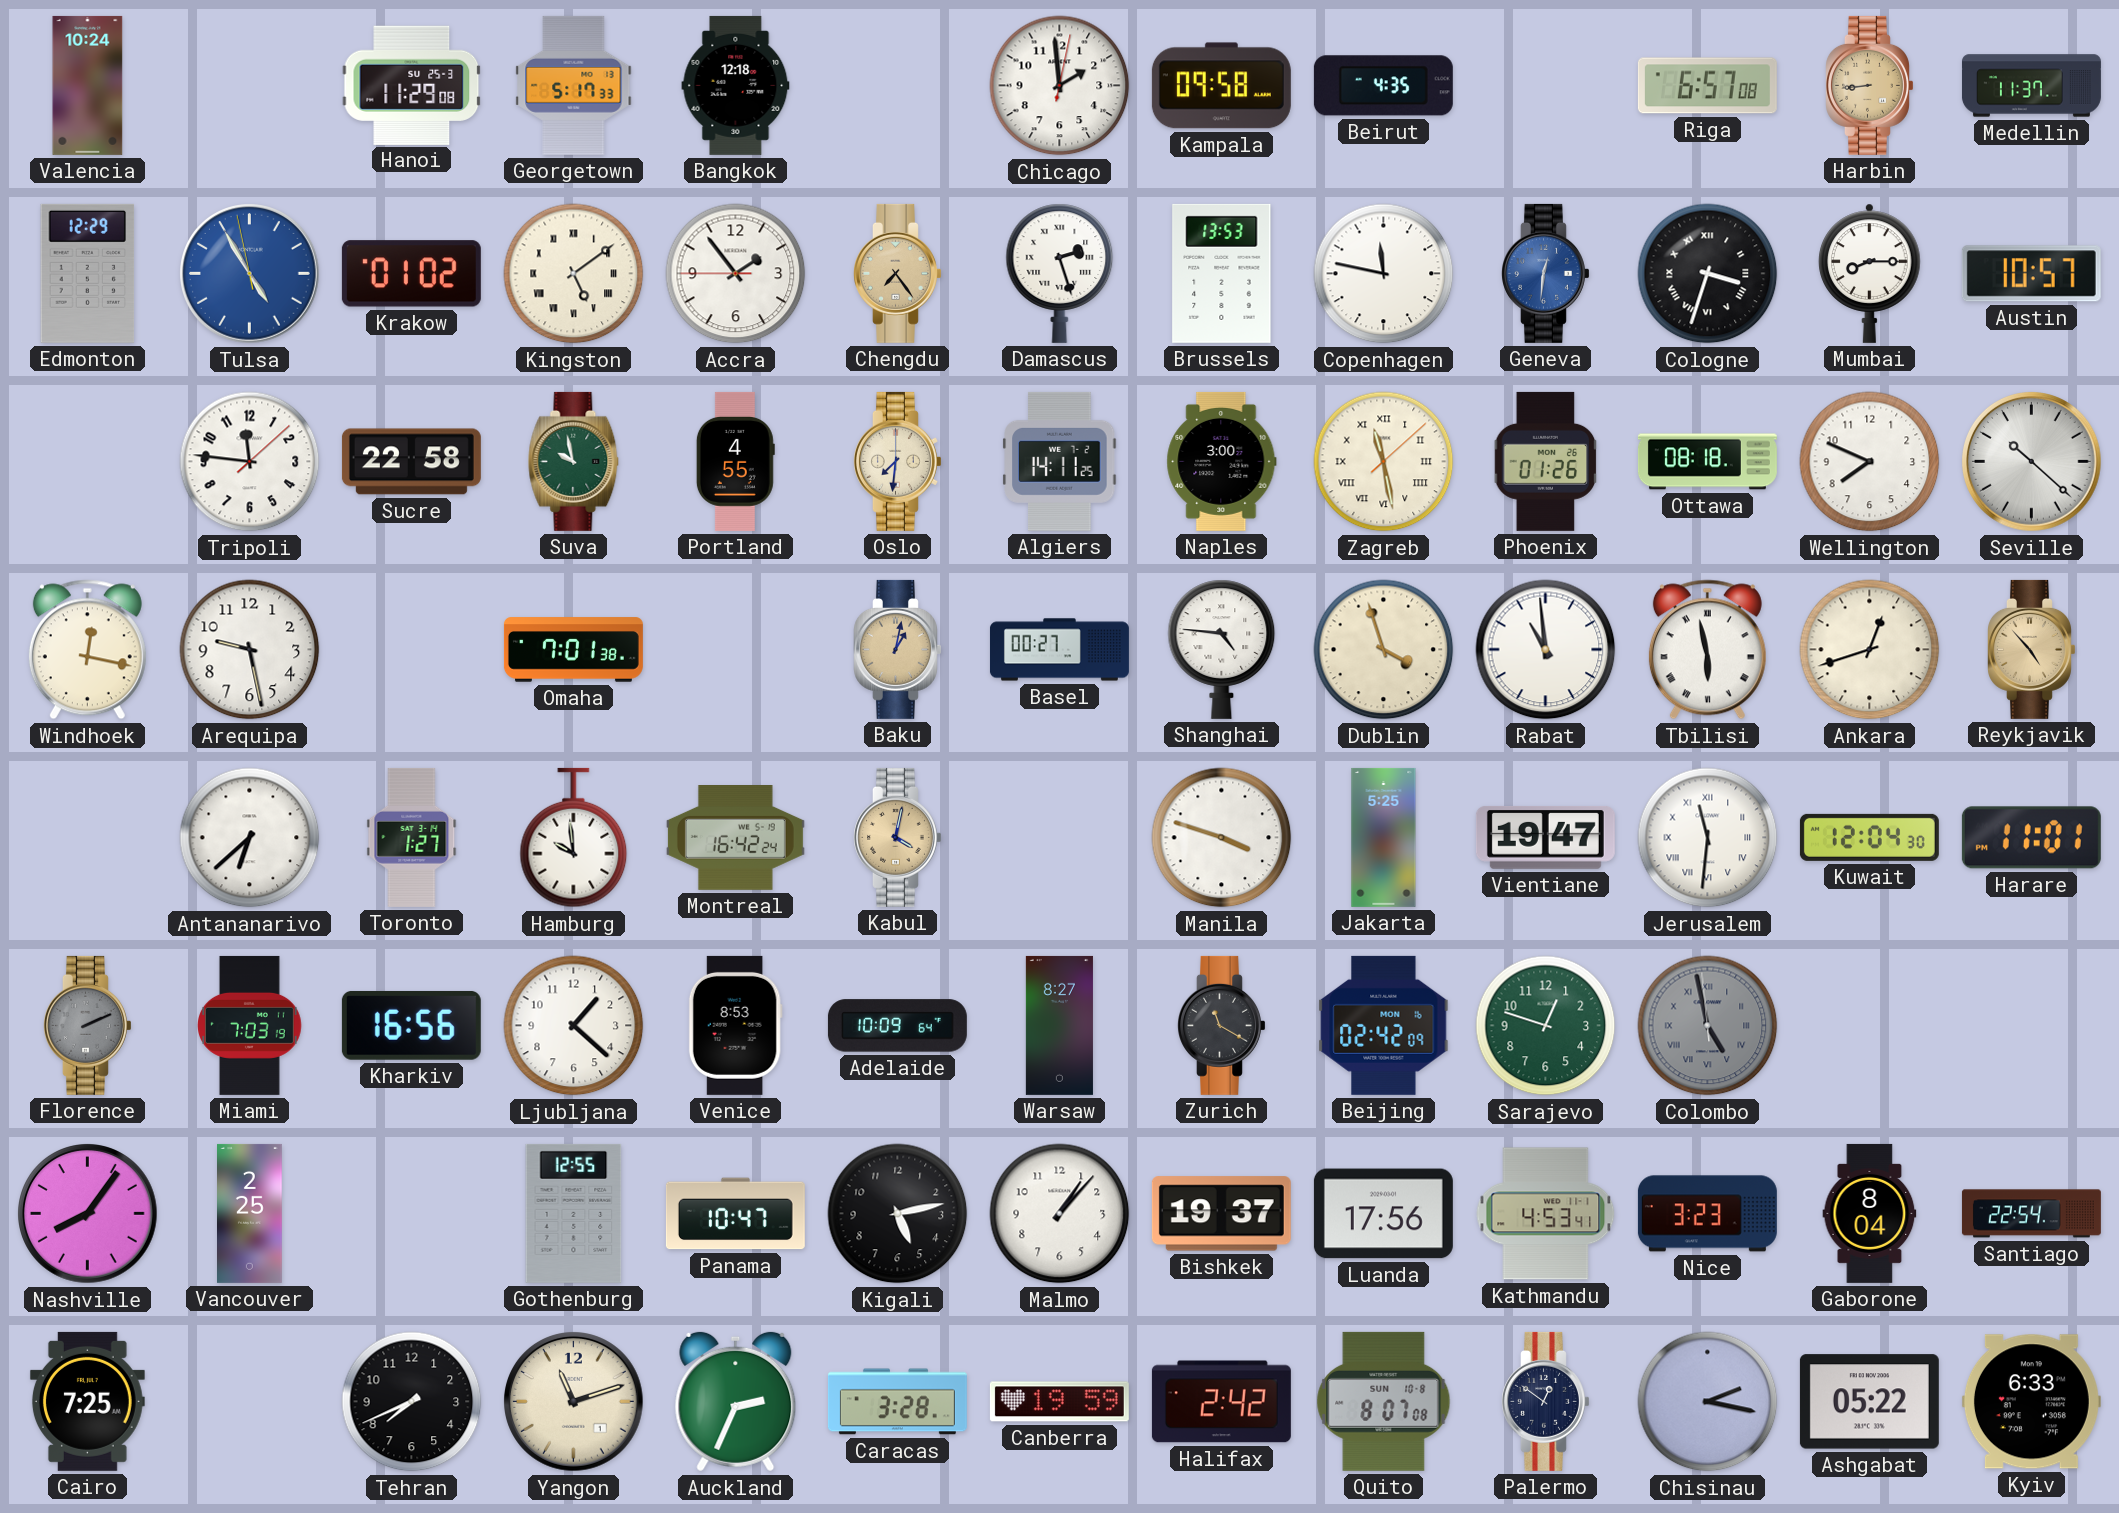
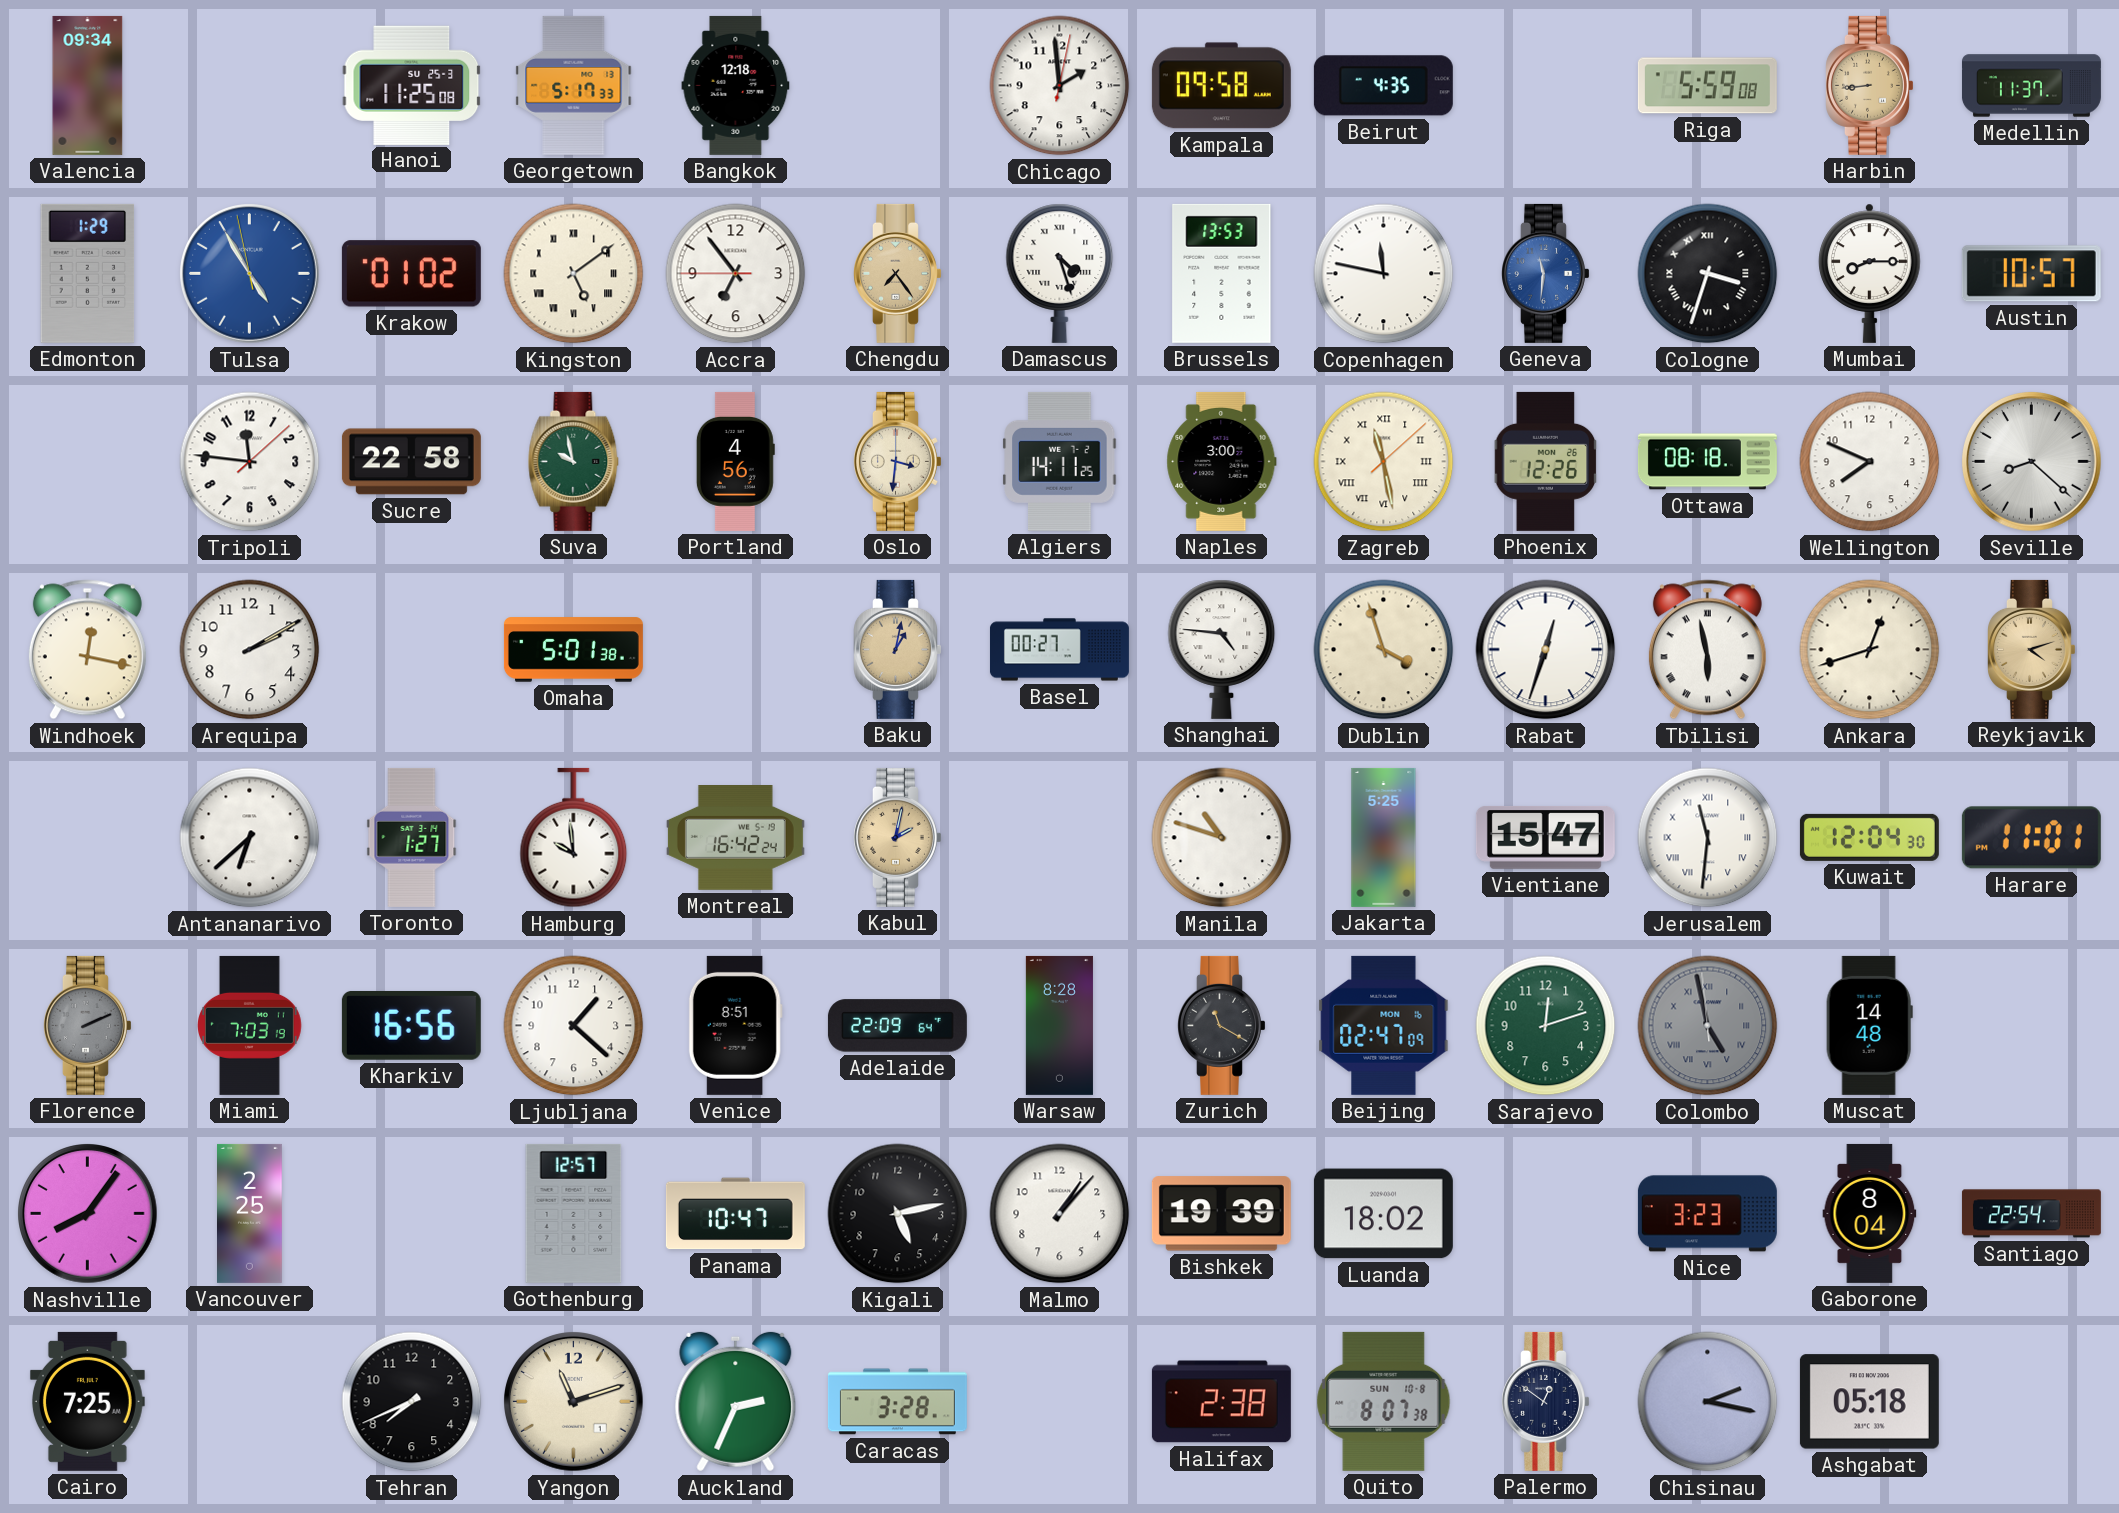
Valencia: 10:24 -> 09:34
Hanoi: 11:29 -> 11:25
Riga: 6:57 -> 5:59
Edmonton: 12:29 -> 1:29
Accra: 1:53 -> 6:53
Damascus: 2:27 -> 4:27
Geneva: 12:31 -> 11:31
Portland: 4:55 -> 4:56
Oslo: 7:31 -> 3:31
Phoenix: 01:26 -> 12:26
Seville: 10:22 -> 8:22
Arequipa: 9:28 -> 2:10
Omaha: 7:01 -> 5:01
Rabat: 10:59 -> 12:33
Reykjavik: 4:53 -> 4:12
Kabul: 4:02 -> 2:02
Manila: 3:48 -> 10:48
Vientiane: 19:47 -> 15:47
Venice: 8:53 -> 8:51
Adelaide: 10:09 -> 22:09
Warsaw: 8:27 -> 8:28
Beijing: 02:42 -> 02:47
Sarajevo: 12:48 -> 12:12
Muscat: none -> 14:48
Gothenburg: 12:55 -> 12:57
Bishkek: 19:37 -> 19:39
Luanda: 17:56 -> 18:02
Kathmandu: 4:53 -> none
Canberra: 19:59 -> none
Halifax: 2:42 -> 2:38
Quito: 8:07:08 -> 8:07:38
Ashgabat: 05:22 -> 05:18
Kyiv: 6:33 -> none
